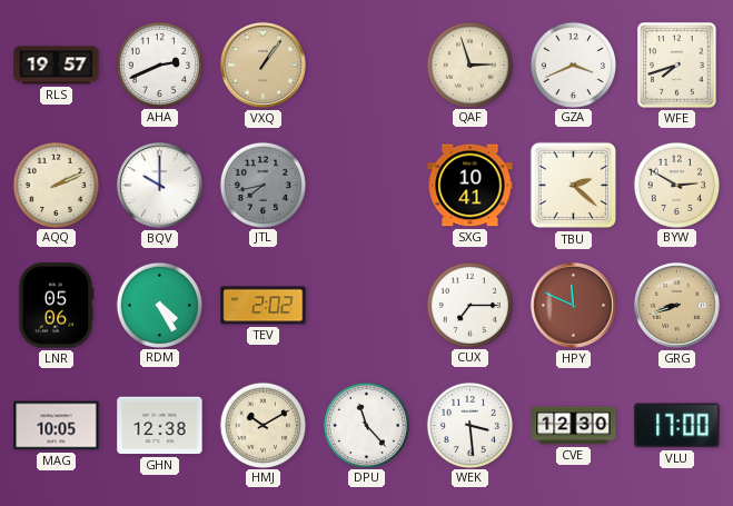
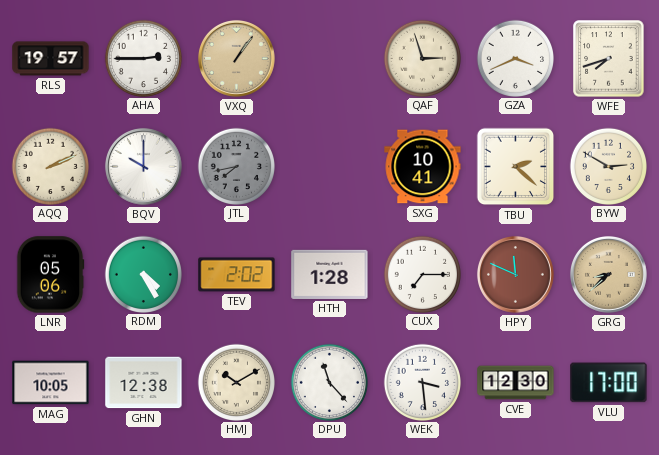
AHA: 2:41 -> 2:45
HTH: none -> 1:28
GRG: 8:42 -> 8:38
